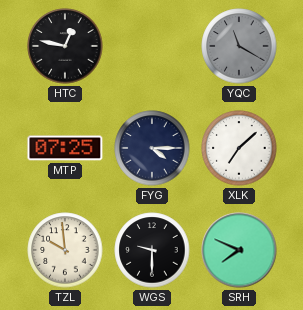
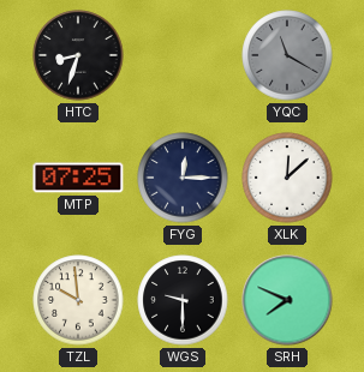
HTC: 12:47 -> 8:33
FYG: 4:15 -> 12:15
XLK: 7:08 -> 12:08
